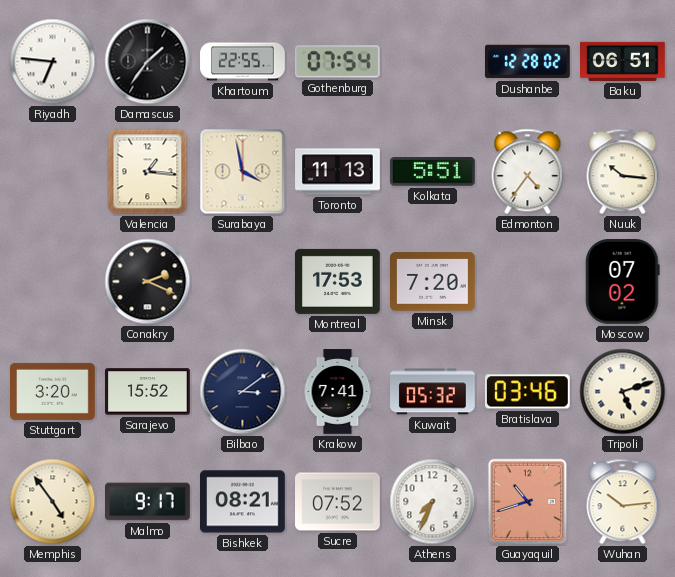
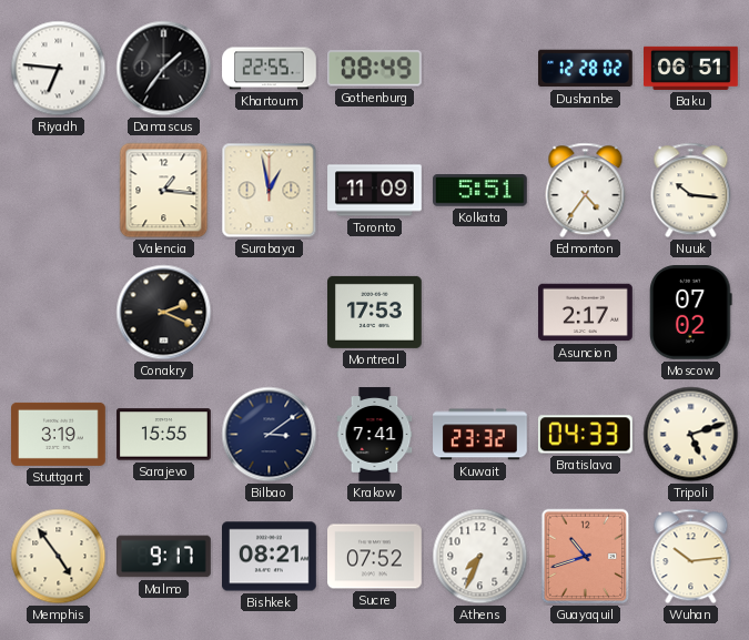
Gothenburg: 07:54 -> 08:49
Surabaya: 3:58 -> 12:58
Toronto: 11:13 -> 11:09
Minsk: 7:20 -> none
Asuncion: none -> 2:17
Stuttgart: 3:20 -> 3:19
Sarajevo: 15:52 -> 15:55
Kuwait: 05:32 -> 23:32
Bratislava: 03:46 -> 04:33
